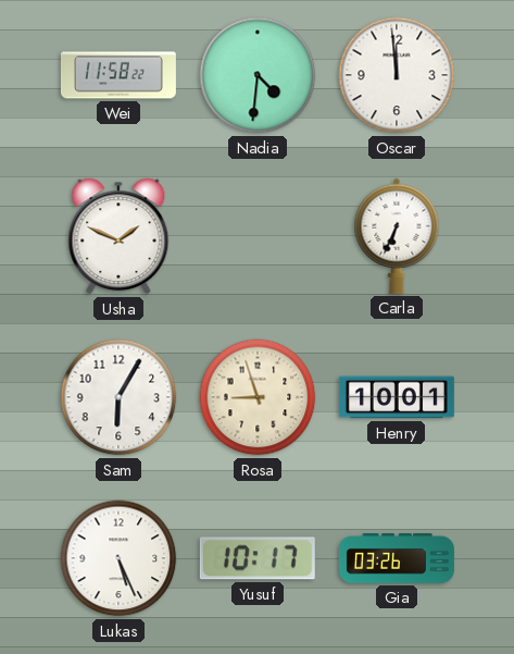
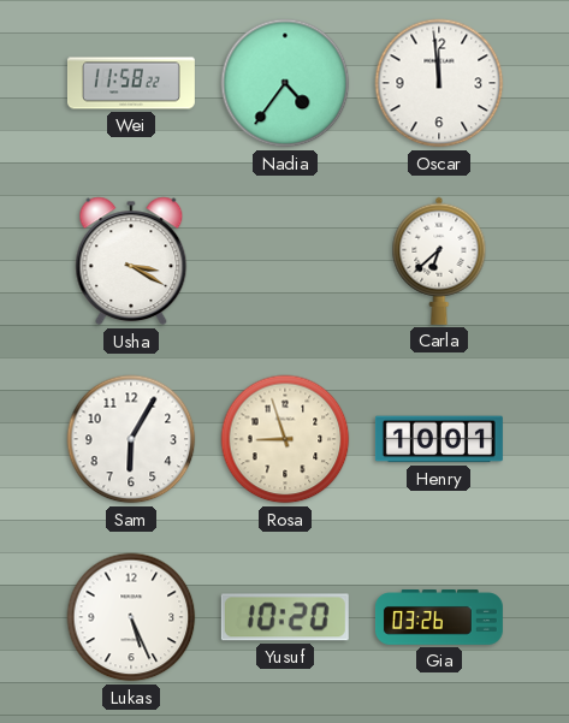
Nadia: 4:31 -> 4:36
Usha: 1:49 -> 3:20
Carla: 6:34 -> 6:38
Yusuf: 10:17 -> 10:20
